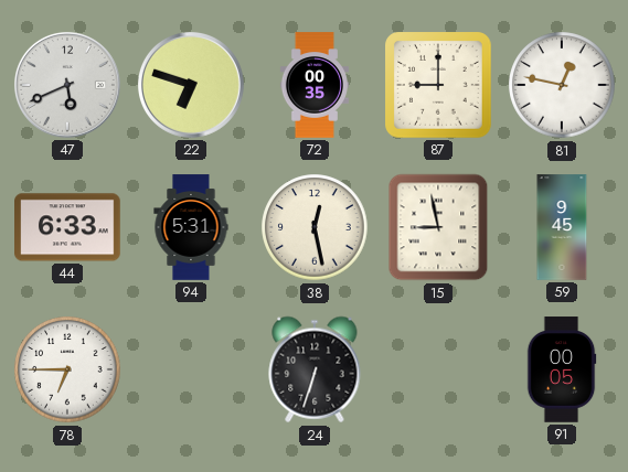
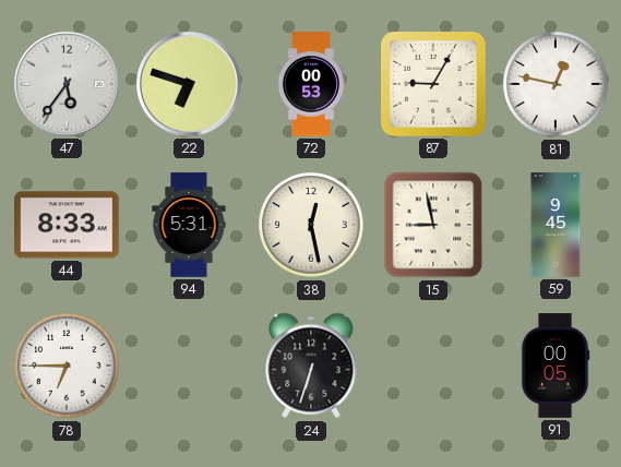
47: 5:41 -> 5:36
72: 00:35 -> 00:53
87: 9:00 -> 9:05
44: 6:33 -> 8:33
